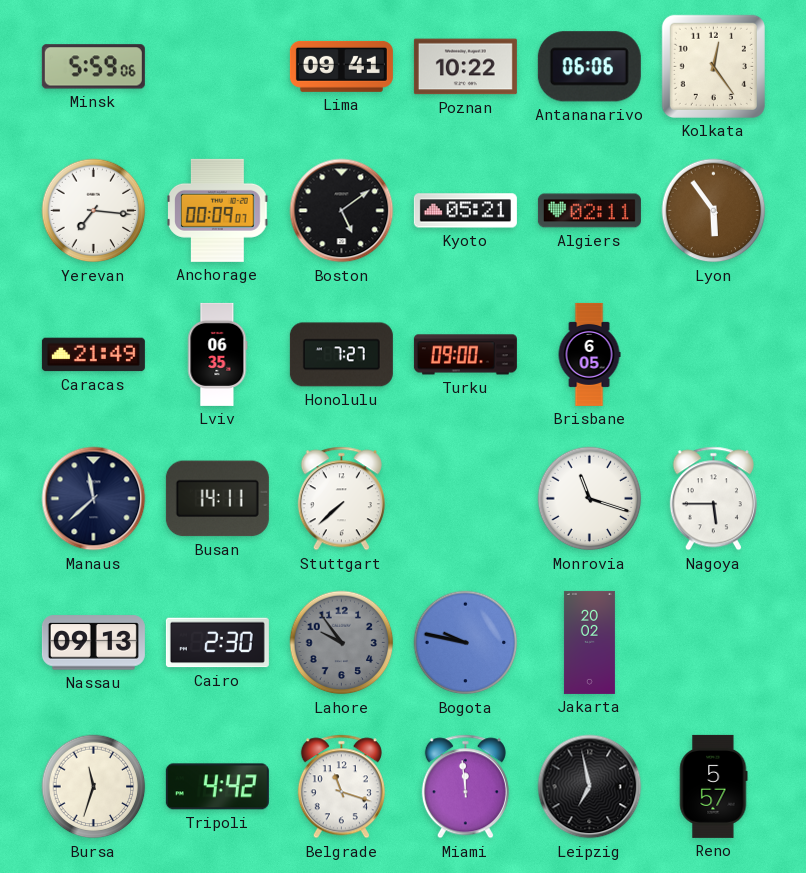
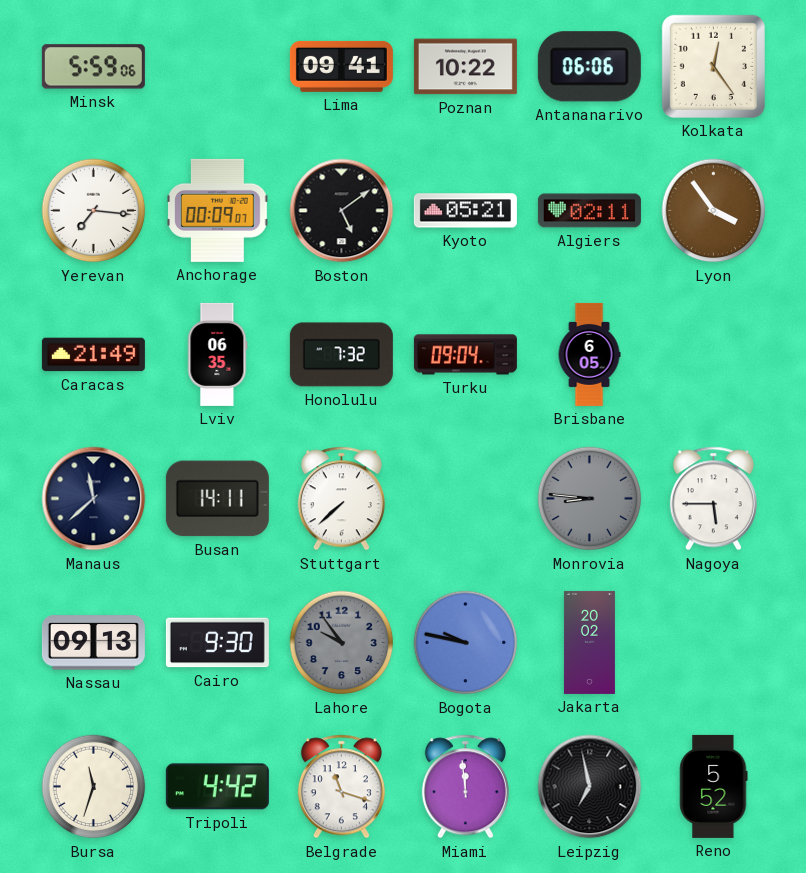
Lyon: 5:54 -> 3:54
Honolulu: 7:27 -> 7:32
Turku: 09:00 -> 09:04
Monrovia: 11:18 -> 8:46
Monrovia dial: white -> grey
Cairo: 2:30 -> 9:30
Reno: 5:57 -> 5:52
